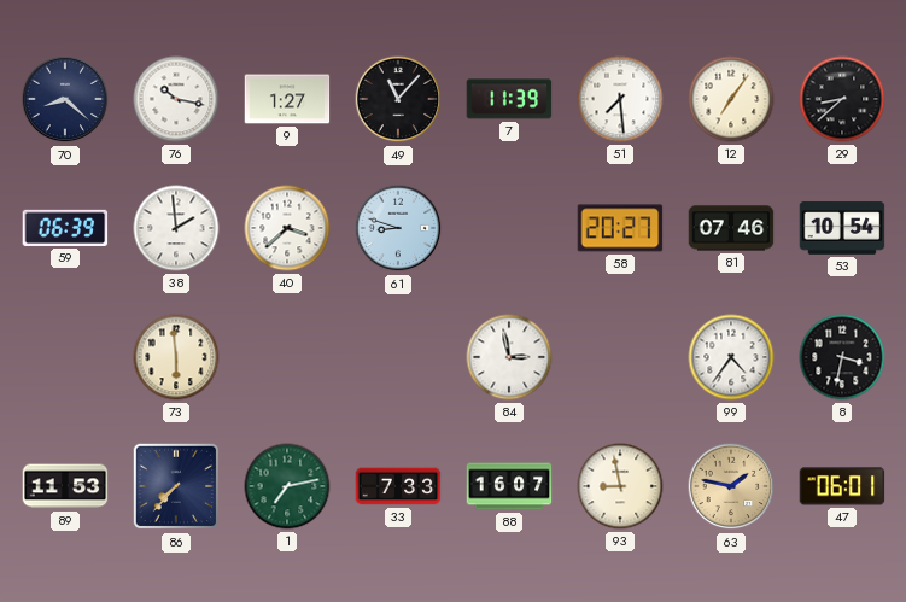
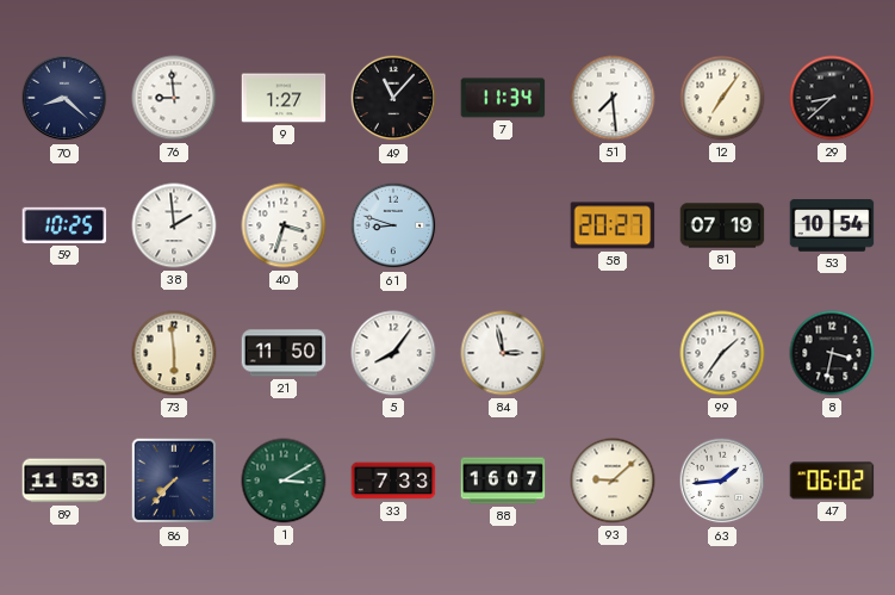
76: 10:17 -> 8:59
7: 11:39 -> 11:34
59: 06:39 -> 10:25
40: 3:38 -> 3:33
81: 07:46 -> 07:19
21: none -> 11:50
5: none -> 8:06
99: 4:36 -> 1:36
1: 7:13 -> 3:10
93: 8:58 -> 9:08
63: 1:47 -> 1:44
63 dial: champagne -> white
47: 06:01 -> 06:02
